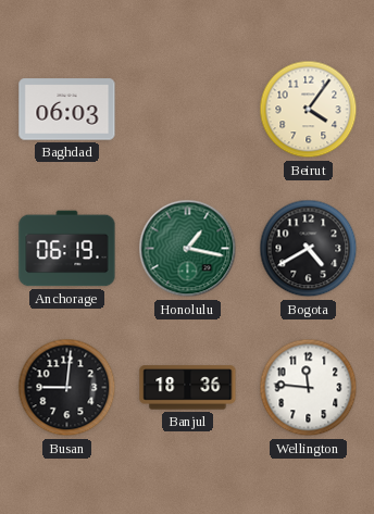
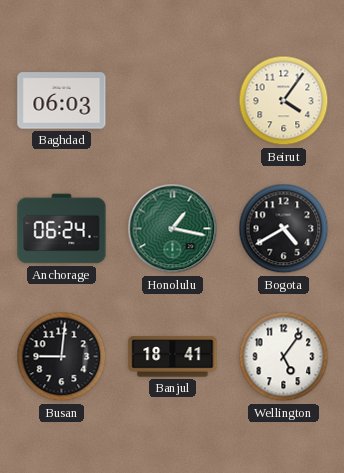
Anchorage: 06:19 -> 06:24
Banjul: 18:36 -> 18:41
Wellington: 11:46 -> 5:06
